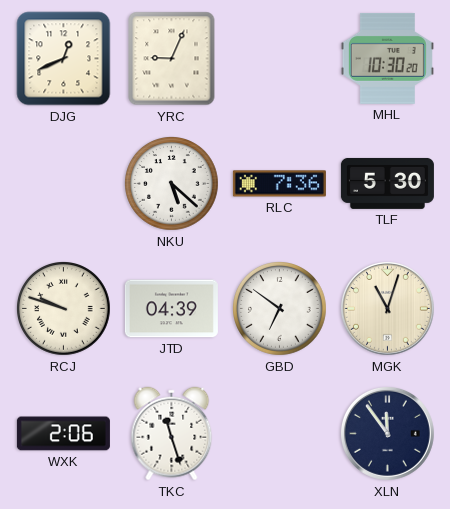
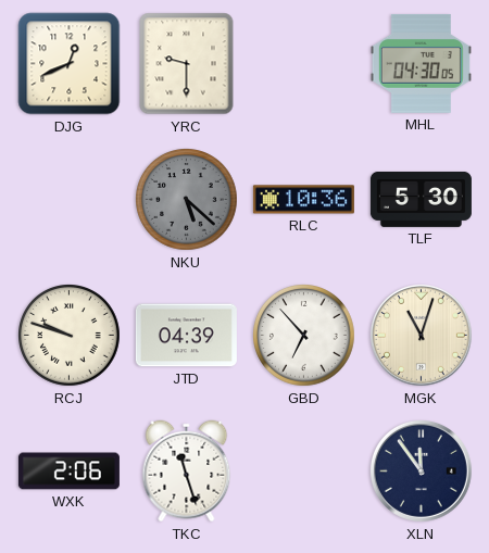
YRC: 9:04 -> 9:30
MHL: 10:30 -> 04:30
NKU dial: white -> grey
RLC: 7:36 -> 10:36
GBD: 6:51 -> 6:53
